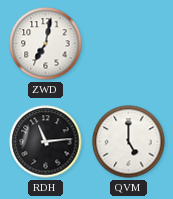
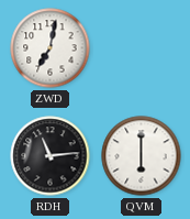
QVM: 5:00 -> 6:00
